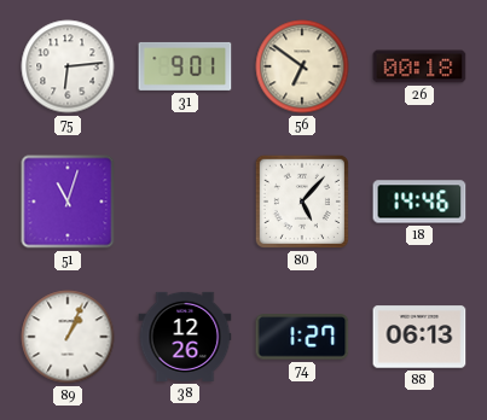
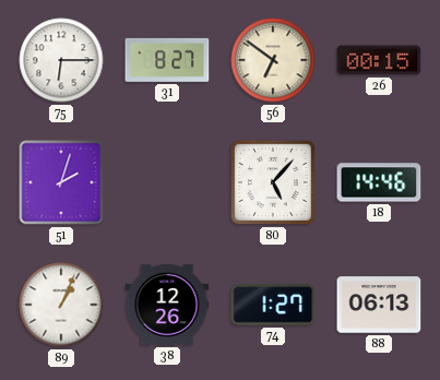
75: 6:14 -> 6:15
31: 9:01 -> 8:27
26: 00:18 -> 00:15
51: 11:03 -> 2:03
